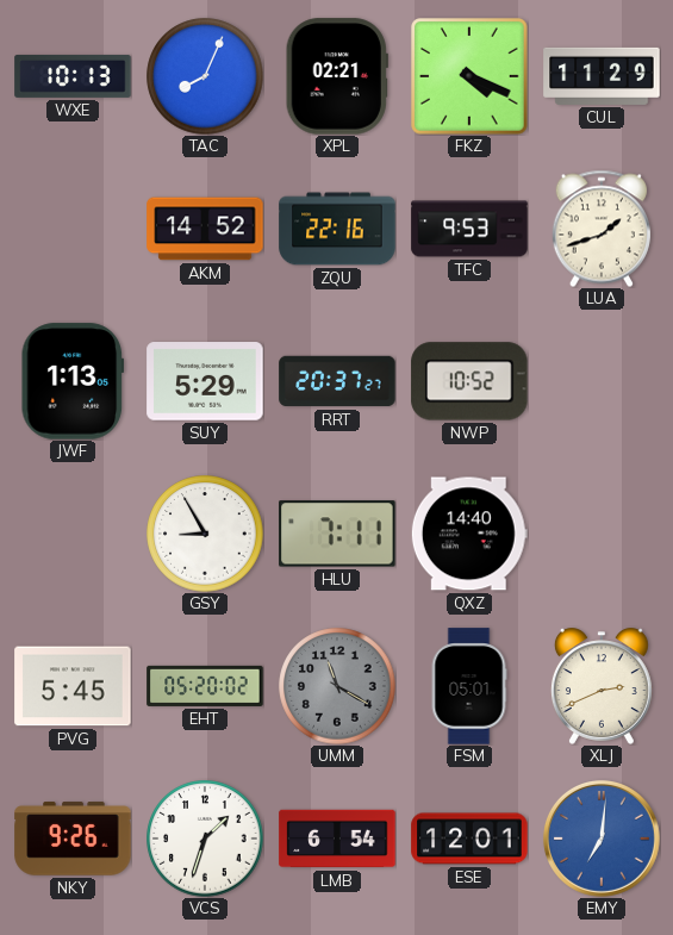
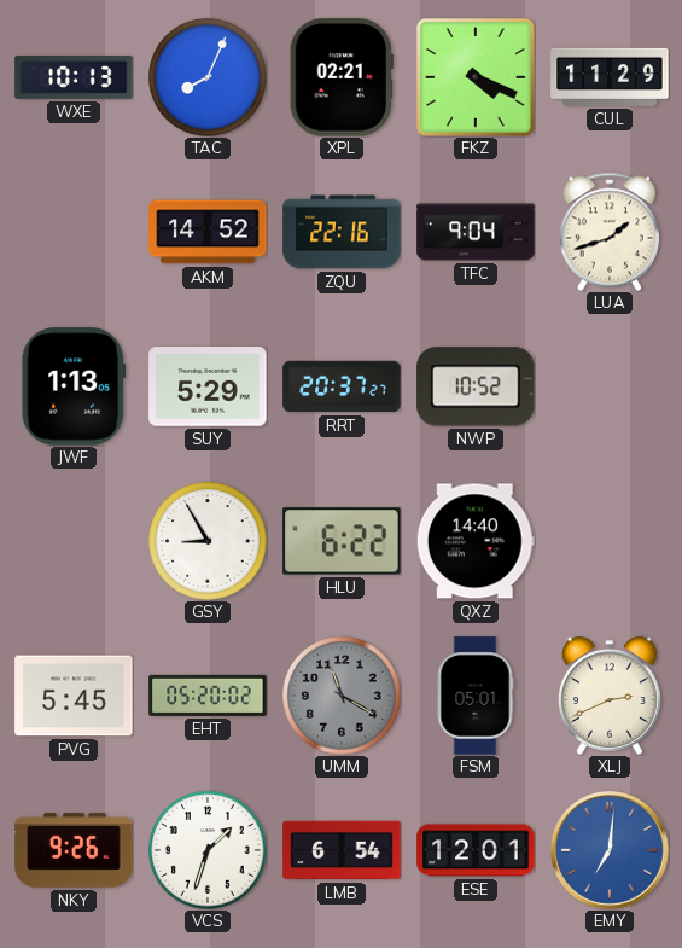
TFC: 9:53 -> 9:04
HLU: 7:11 -> 6:22
